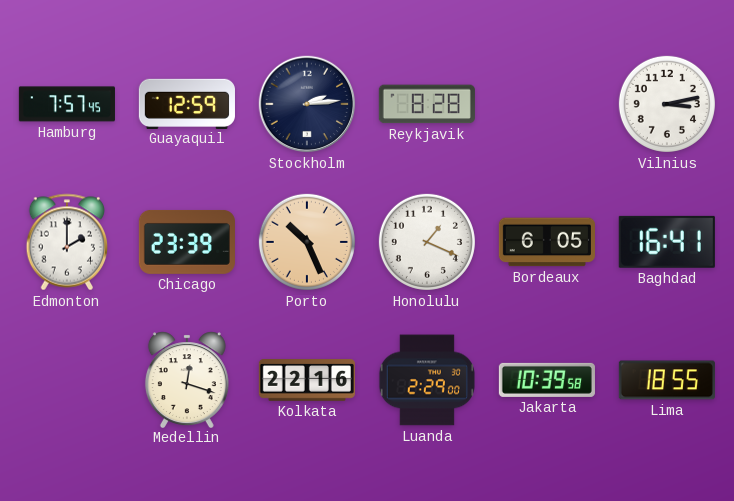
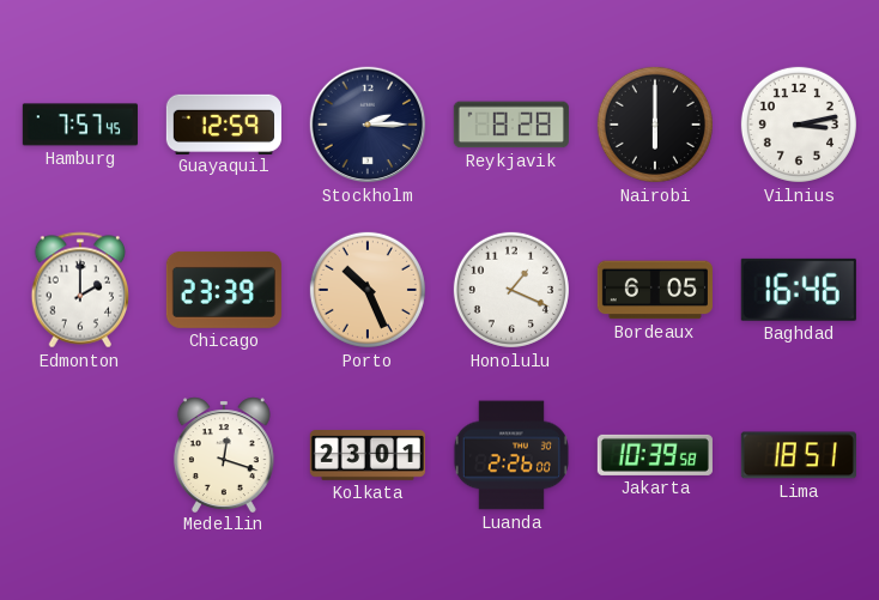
Stockholm: 2:14 -> 2:15
Nairobi: none -> 6:00
Baghdad: 16:41 -> 16:46
Kolkata: 22:16 -> 23:01
Luanda: 2:29 -> 2:26
Lima: 18:55 -> 18:51
